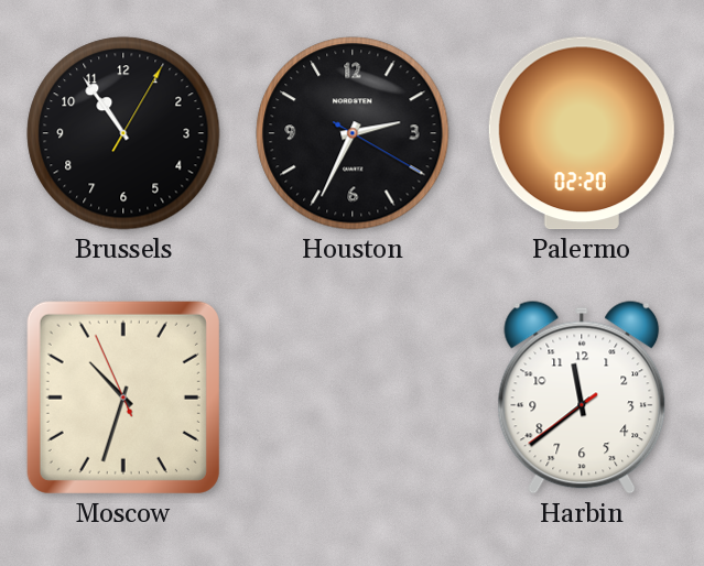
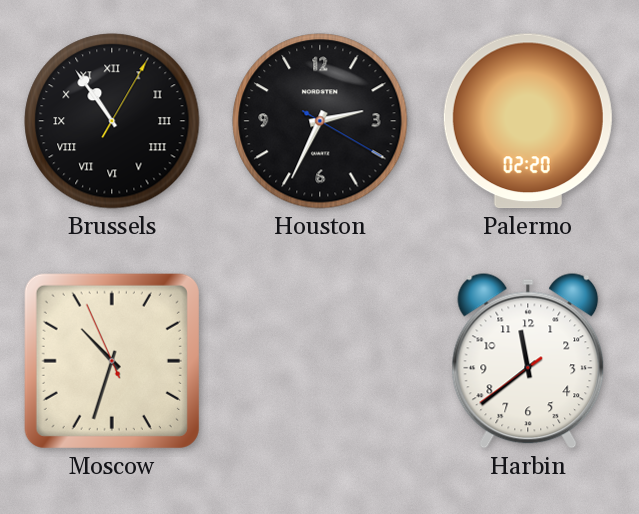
Brussels numerals: Arabic -> Roman
